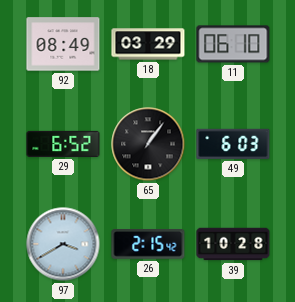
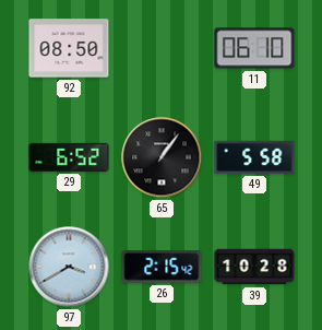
92: 08:49 -> 08:50
18: 03:29 -> none
49: 6:03 -> 5:58
